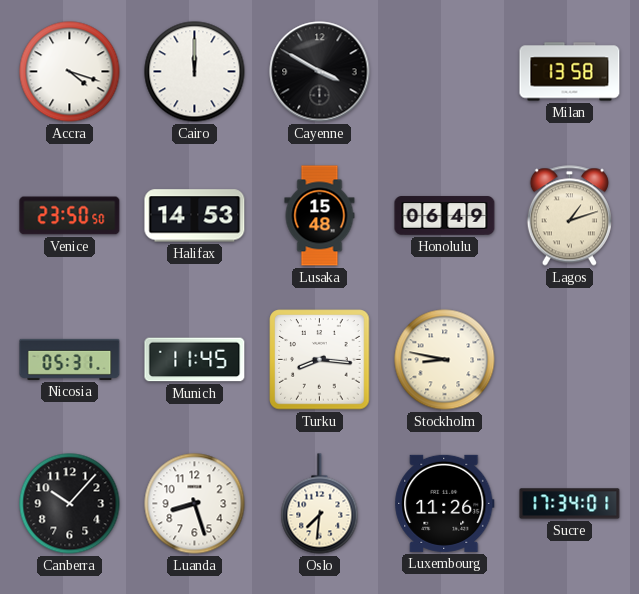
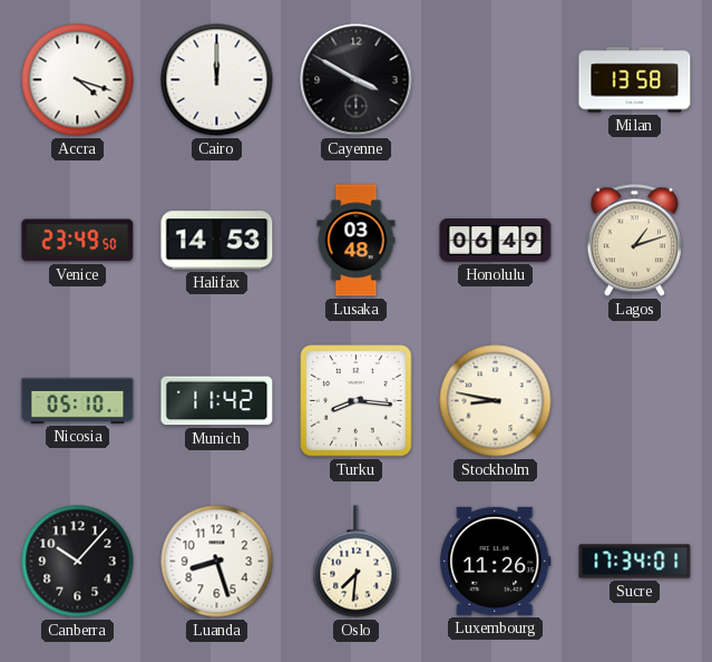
Venice: 23:50 -> 23:49
Lusaka: 15:48 -> 03:48
Nicosia: 05:31 -> 05:10
Munich: 11:45 -> 11:42
